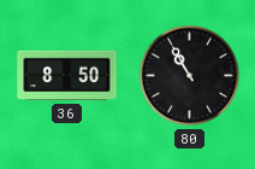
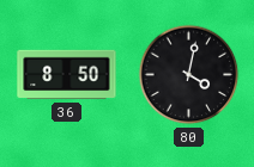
80: 10:55 -> 4:02
